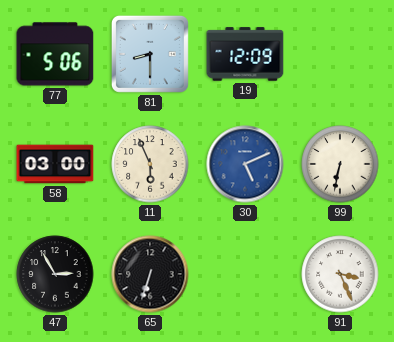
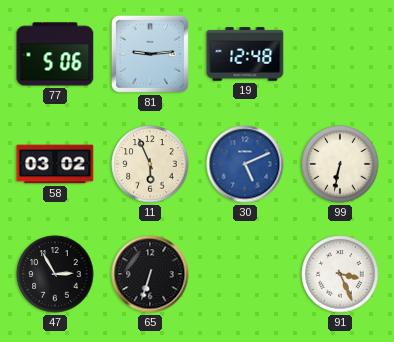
81: 8:30 -> 9:14
19: 12:09 -> 12:48
58: 03:00 -> 03:02
